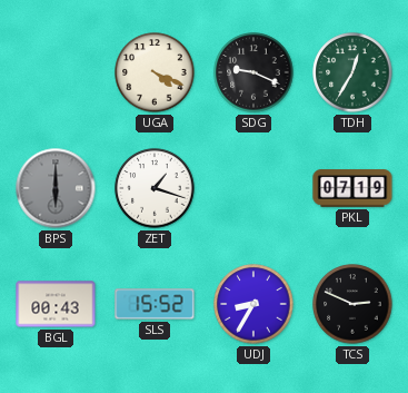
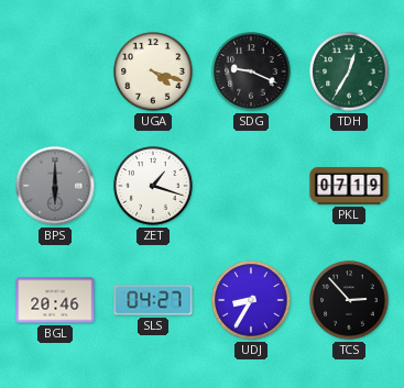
UGA: 4:19 -> 4:18
BGL: 00:43 -> 20:46
SLS: 15:52 -> 04:27
TCS: 2:49 -> 2:53
